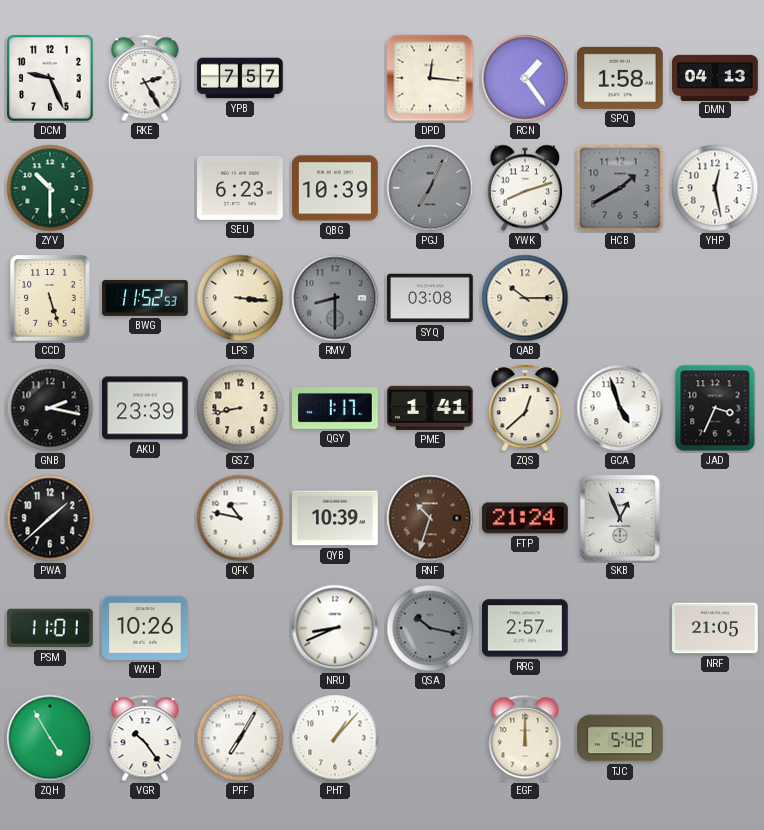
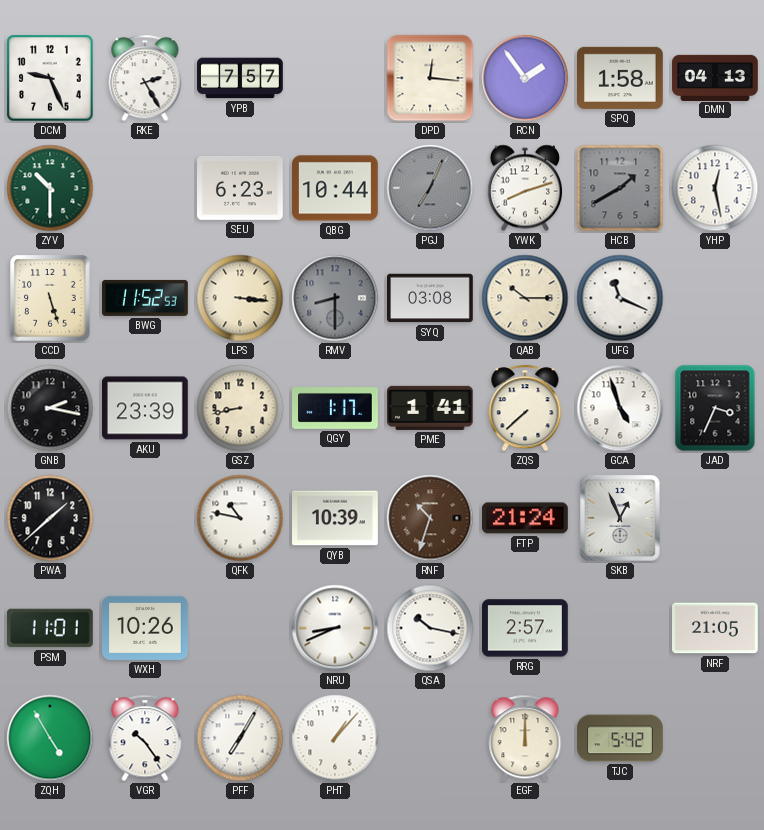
RCN: 1:24 -> 1:54
QBG: 10:39 -> 10:44
UFG: none -> 11:19
ZQS: 12:38 -> 7:38
QSA dial: grey -> white
